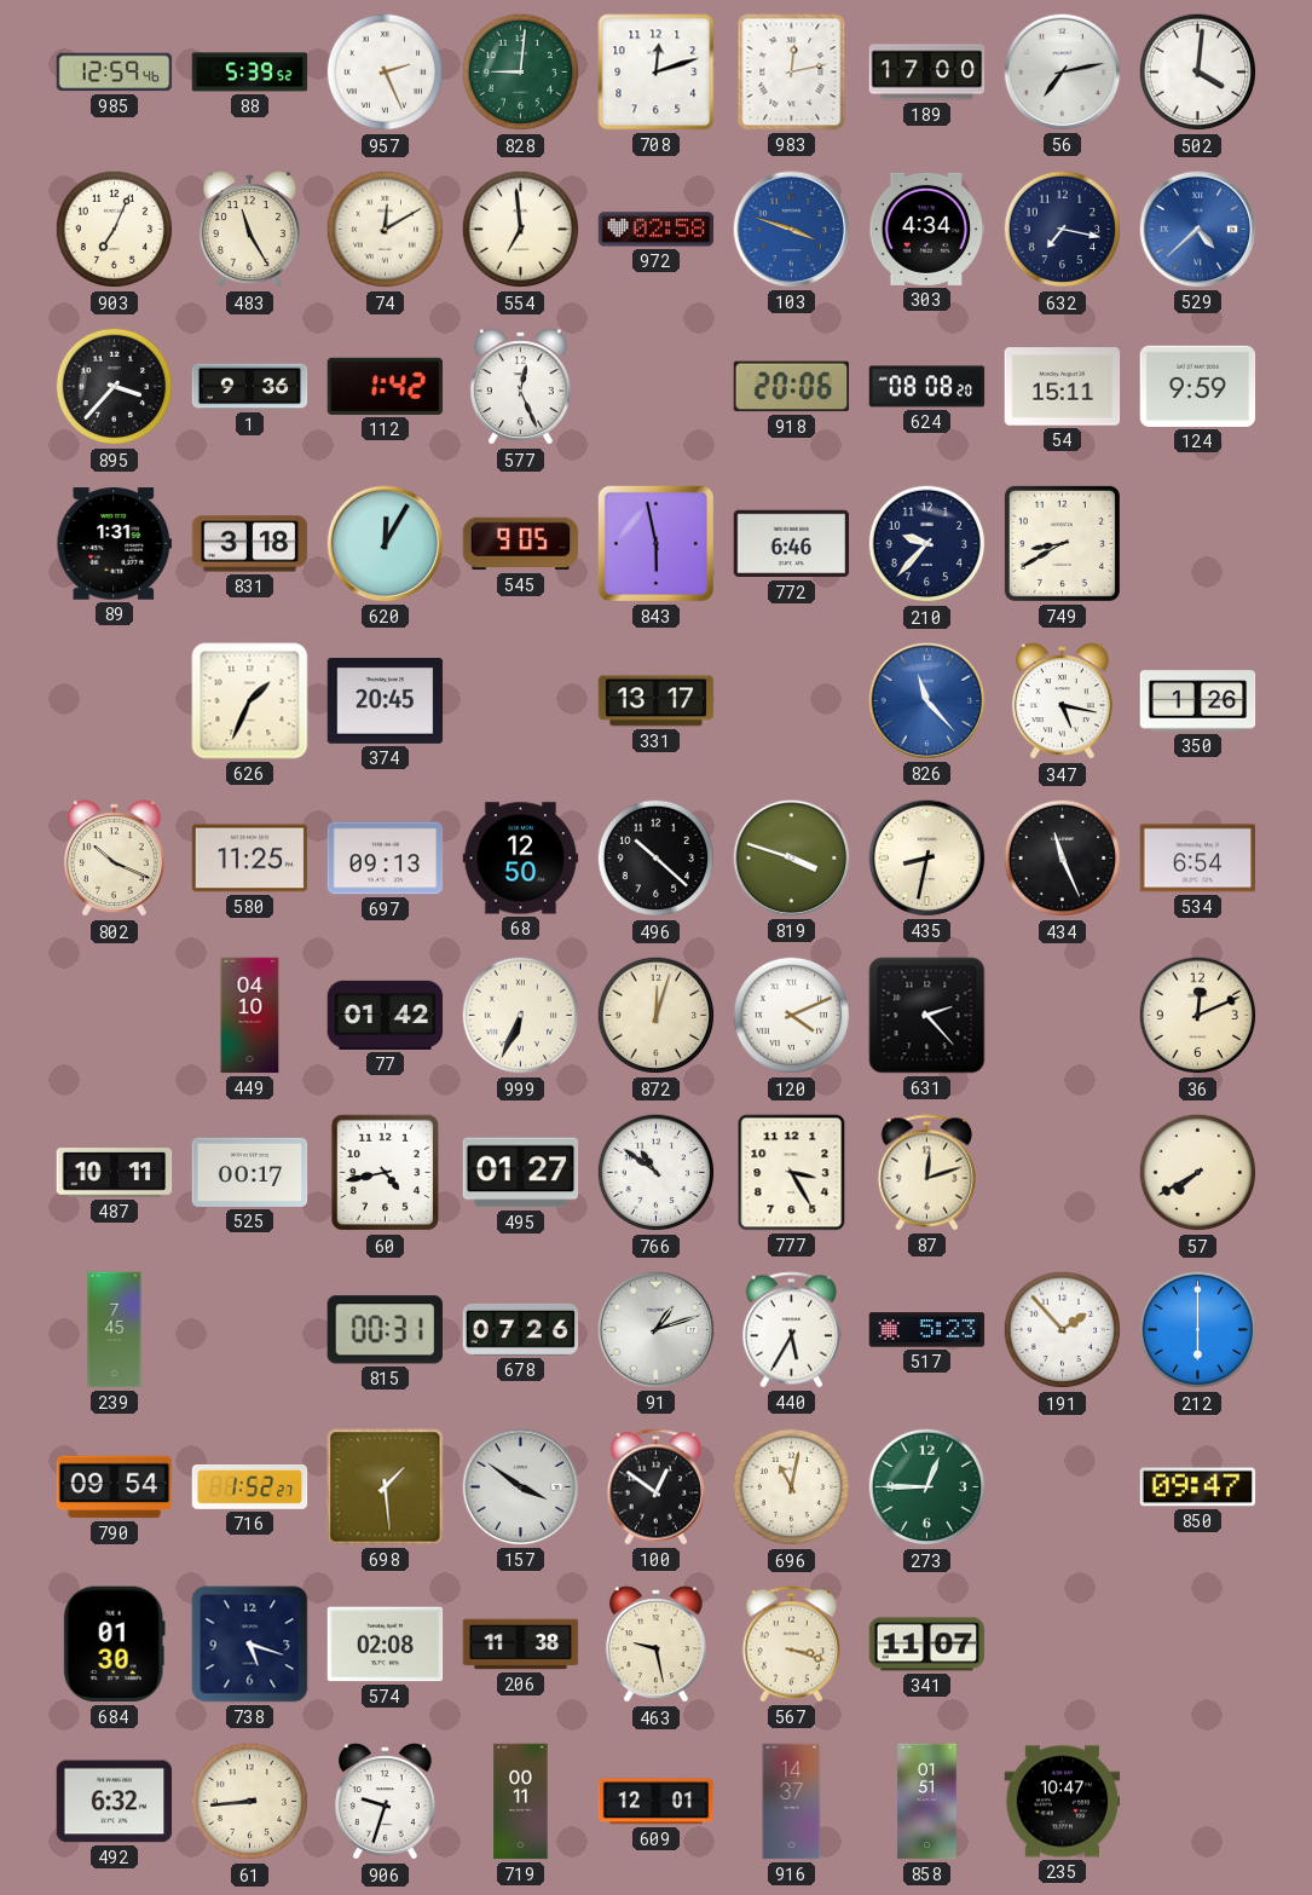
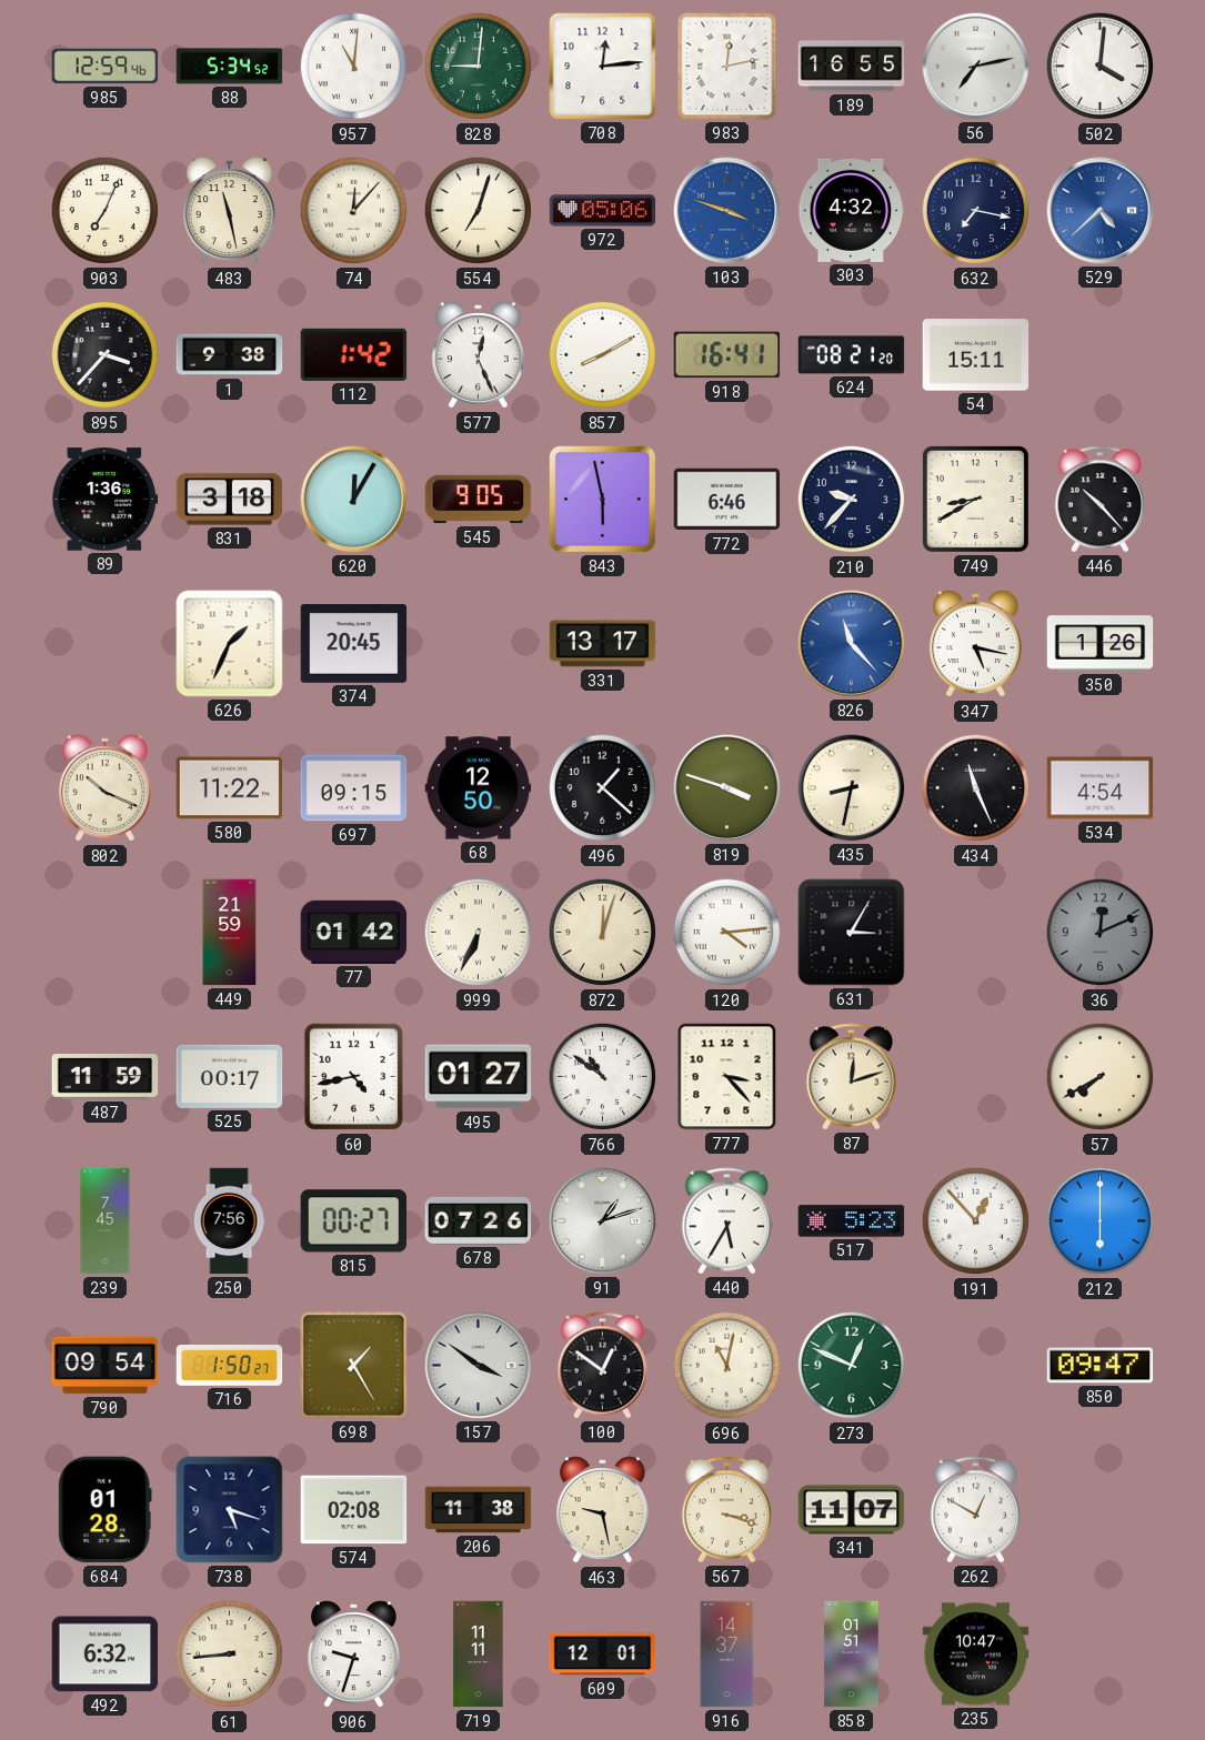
88: 5:39 -> 5:34
957: 2:26 -> 11:01
708: 12:12 -> 12:14
189: 17:00 -> 16:55
483: 11:25 -> 11:28
74: 12:10 -> 12:07
554: 6:59 -> 7:03
972: 02:58 -> 05:06
303: 4:34 -> 4:32
1: 9:36 -> 9:38
857: none -> 8:10
918: 20:06 -> 16:41
624: 08:08 -> 08:21
124: 9:59 -> none
89: 1:31 -> 1:36
446: none -> 10:23
580: 11:25 -> 11:22
697: 09:13 -> 09:15
496: 10:22 -> 1:22
534: 6:54 -> 4:54
449: 04:10 -> 21:59
120: 4:11 -> 4:14
631: 2:23 -> 3:05
36 dial: cream -> grey
487: 10:11 -> 11:59
777: 3:25 -> 3:23
250: none -> 7:56
815: 00:31 -> 00:27
191: 1:53 -> 12:53
716: 1:52 -> 1:50
698: 1:29 -> 1:25
273: 12:45 -> 12:49
684: 01:30 -> 01:28
262: none -> 12:50
719: 00:11 -> 11:11
